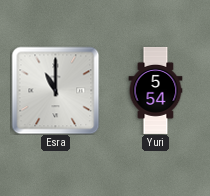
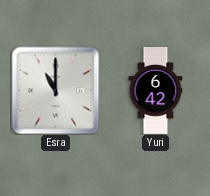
Yuri: 5:54 -> 6:42
